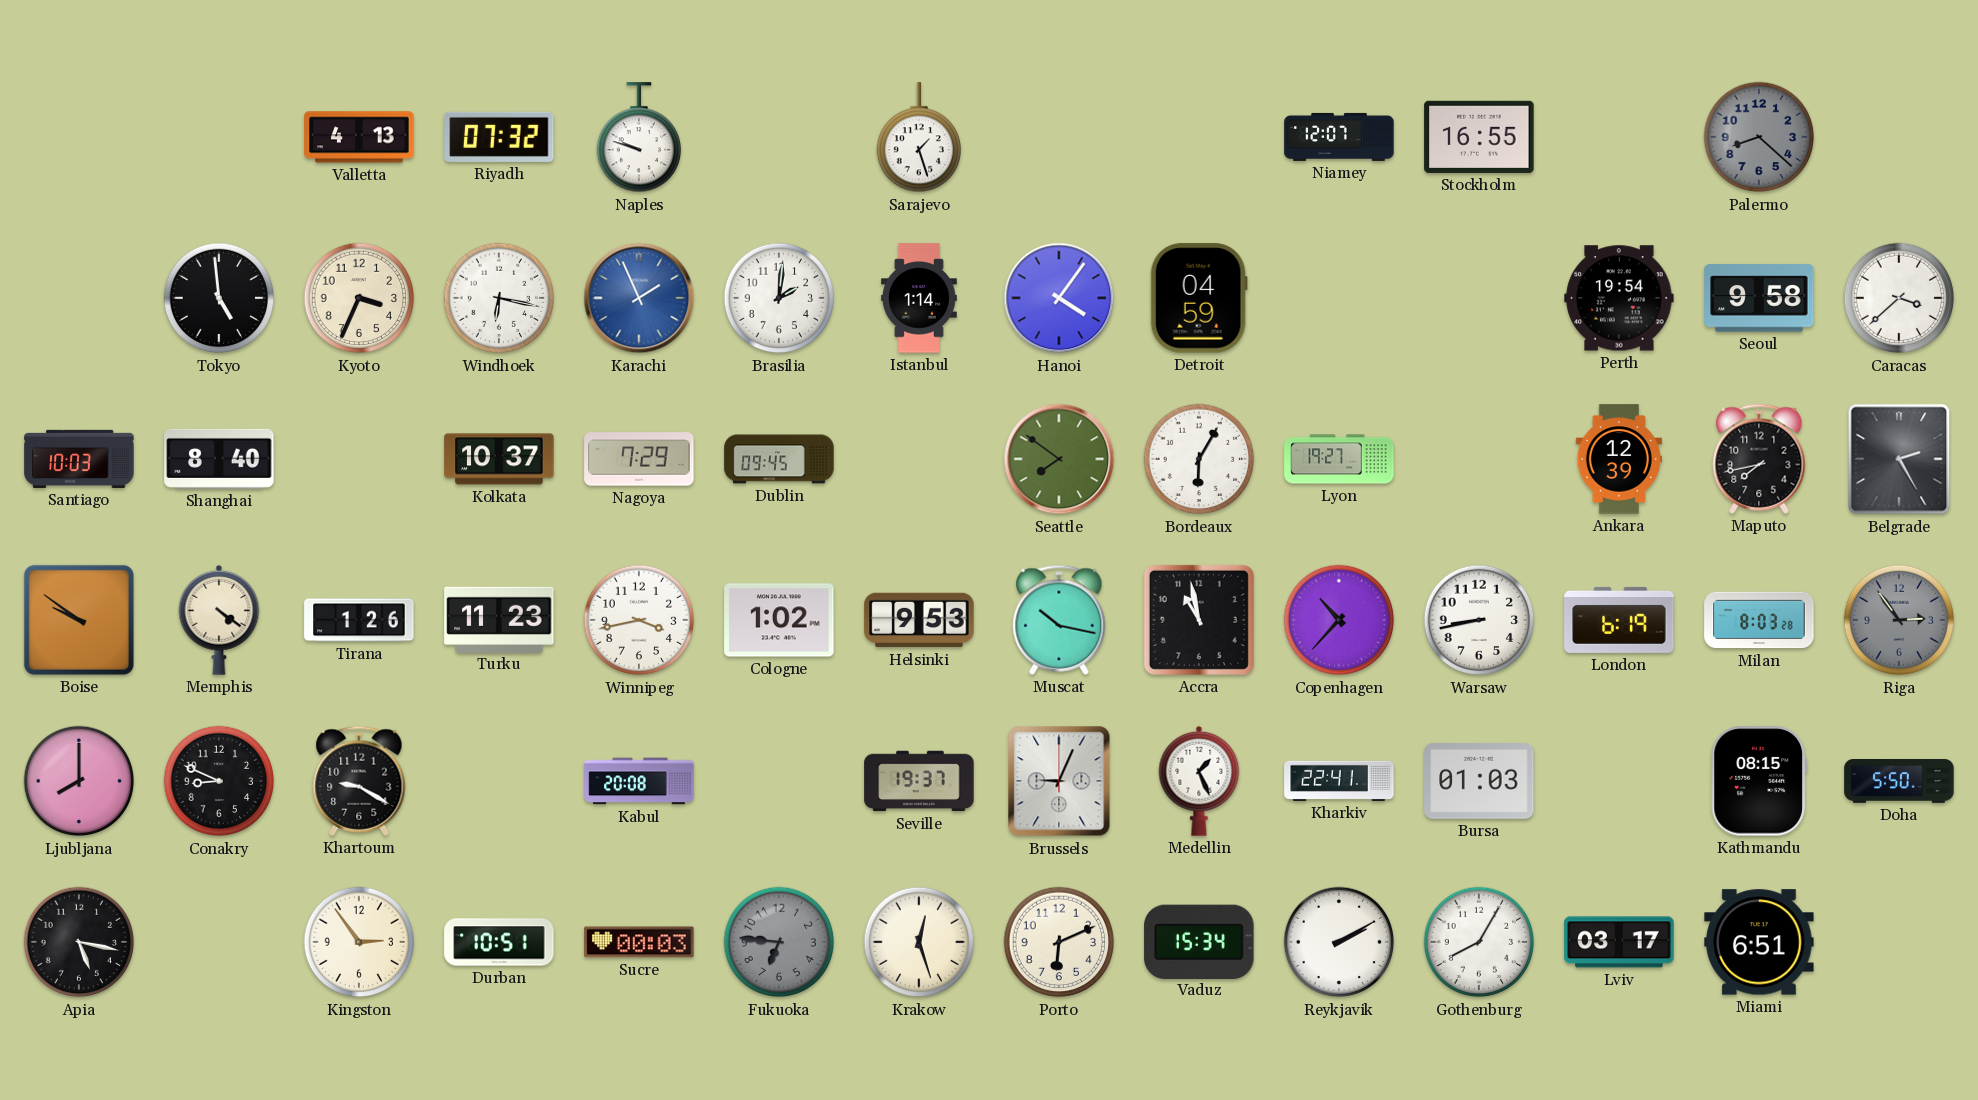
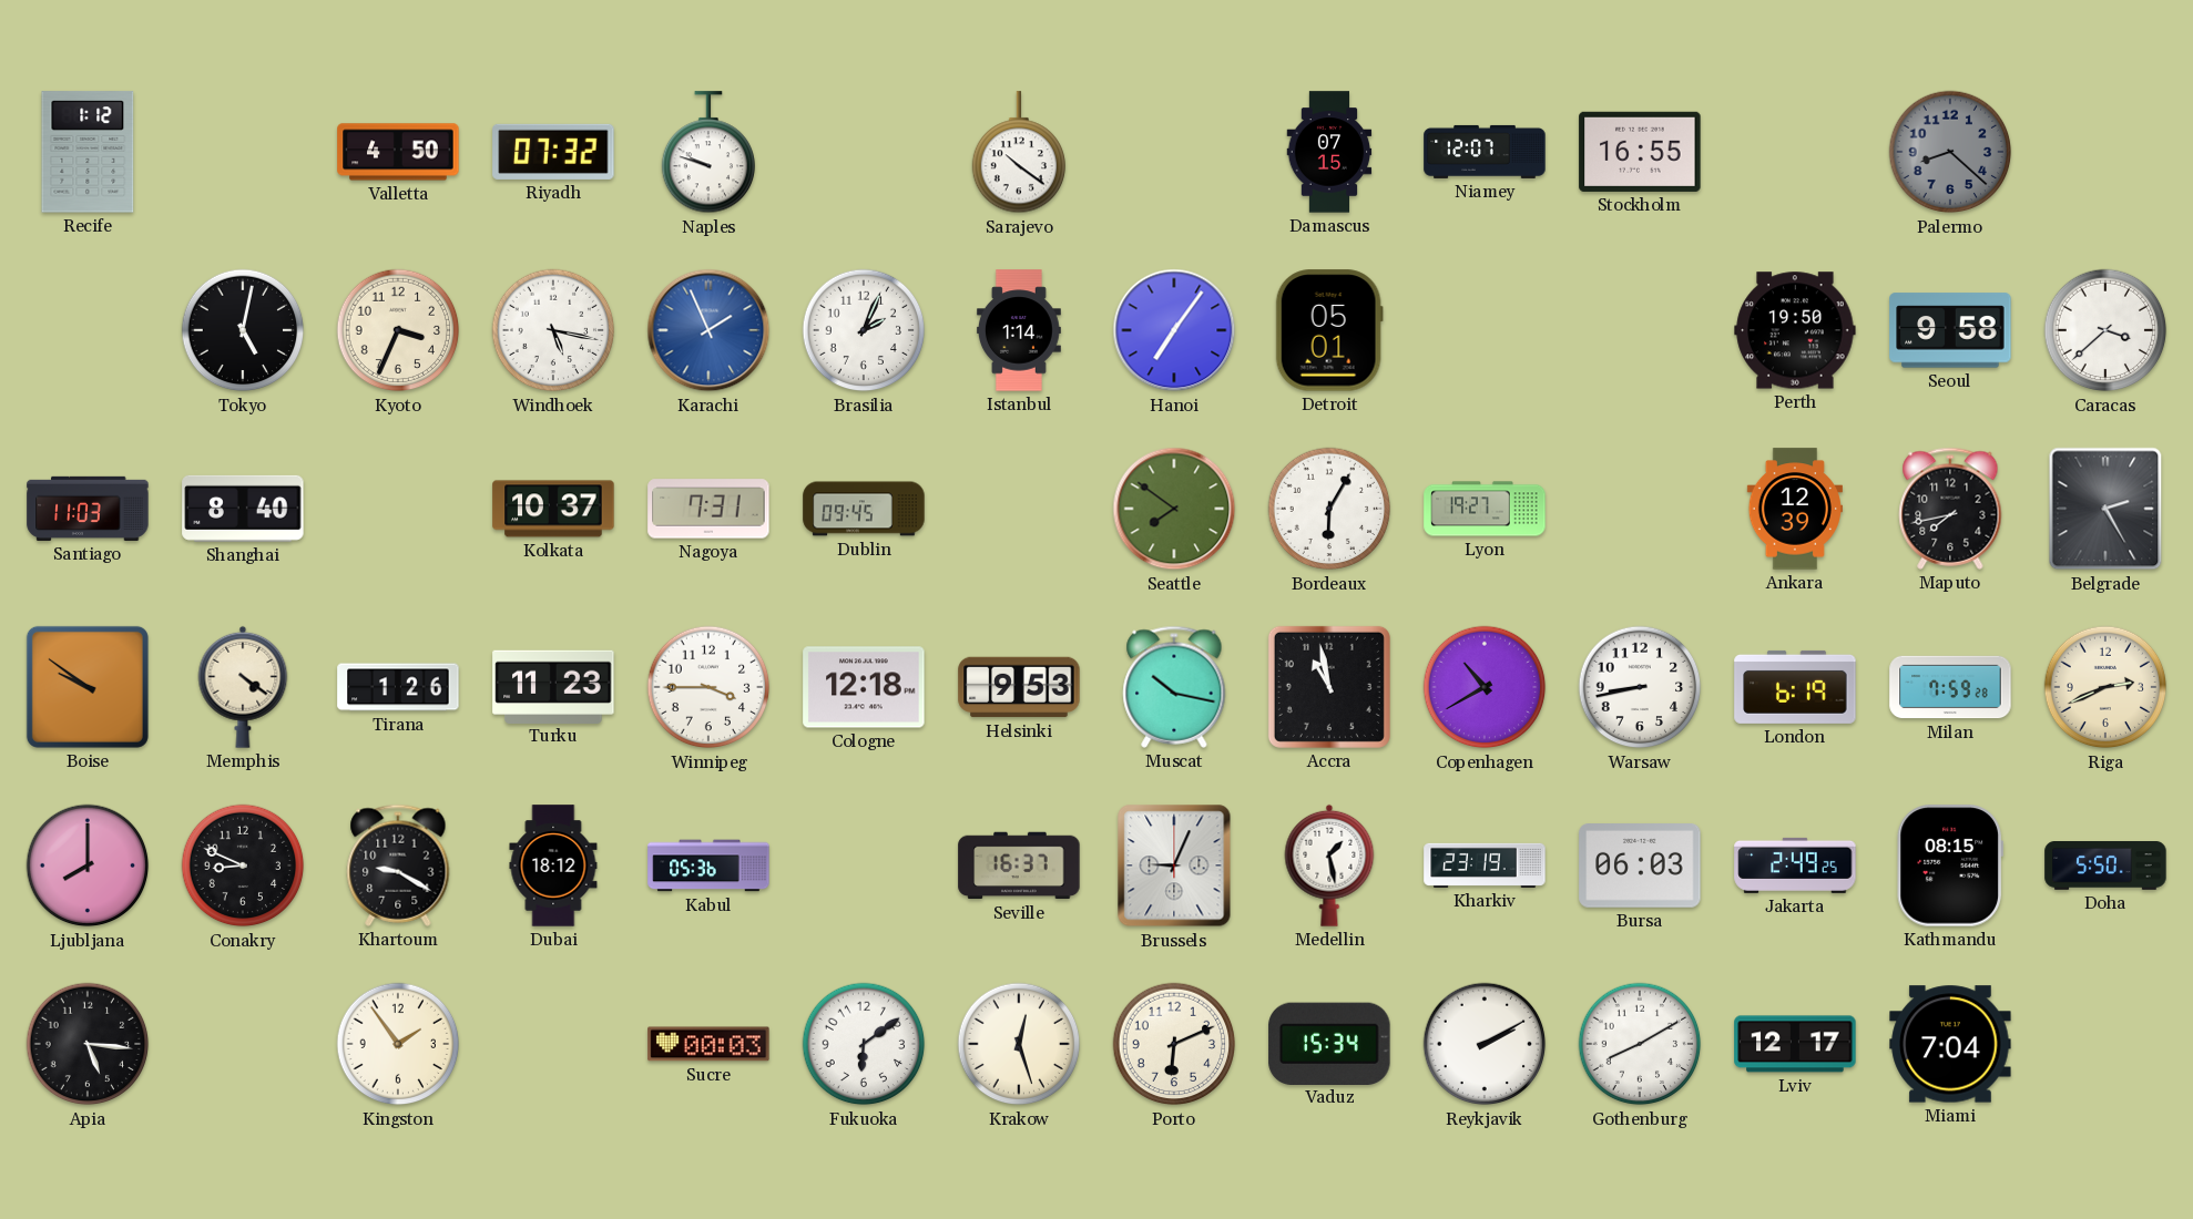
Recife: none -> 1:12
Valletta: 4:13 -> 4:50
Sarajevo: 1:27 -> 10:21
Damascus: none -> 07:15
Tokyo: 4:59 -> 5:02
Windhoek: 6:17 -> 5:17
Brasilia: 2:01 -> 2:04
Hanoi: 4:06 -> 7:06
Detroit: 04:59 -> 05:01
Perth: 19:54 -> 19:50
Santiago: 10:03 -> 11:03
Nagoya: 7:29 -> 7:31
Winnipeg: 3:43 -> 3:45
Cologne: 1:02 -> 12:18
Copenhagen: 10:37 -> 10:40
Milan: 8:03 -> 7:59
Riga: 2:54 -> 2:41
Riga dial: grey -> cream
Dubai: none -> 18:12
Kabul: 20:08 -> 05:36
Seville: 19:37 -> 16:37
Medellin: 1:26 -> 1:28
Kharkiv: 22:41 -> 23:19
Bursa: 01:03 -> 06:03
Jakarta: none -> 2:49
Apia: 5:17 -> 5:16
Kingston: 2:54 -> 1:54
Durban: 10:51 -> none
Fukuoka: 6:46 -> 6:09
Fukuoka dial: grey -> white
Gothenburg: 8:05 -> 8:10
Lviv: 03:17 -> 12:17
Miami: 6:51 -> 7:04
